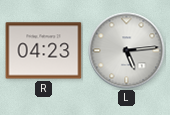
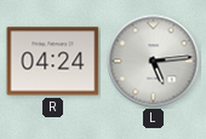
R: 04:23 -> 04:24
